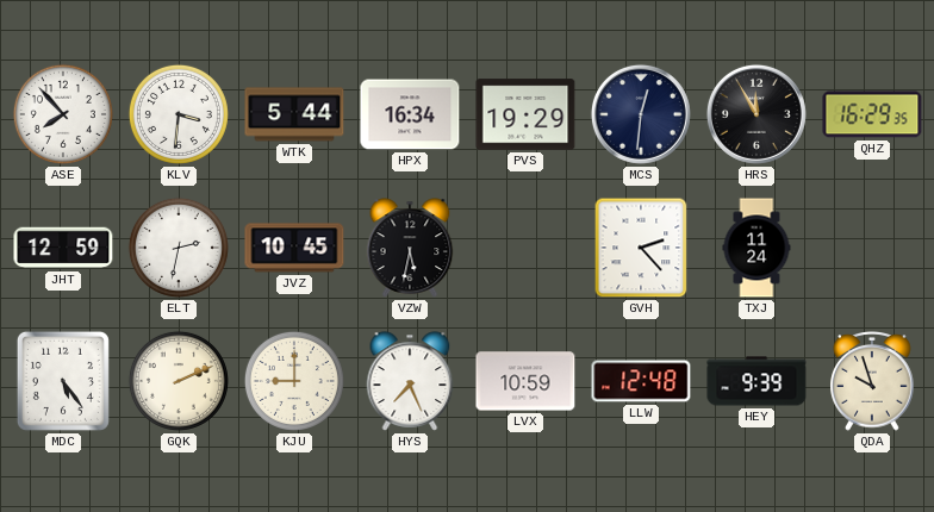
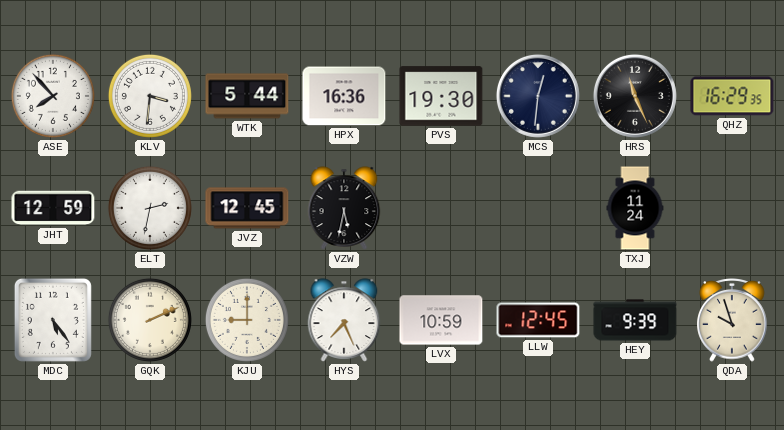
HPX: 16:34 -> 16:36
PVS: 19:29 -> 19:30
HRS: 11:55 -> 11:26
JVZ: 10:45 -> 12:45
GVH: 2:23 -> none
LLW: 12:48 -> 12:45
